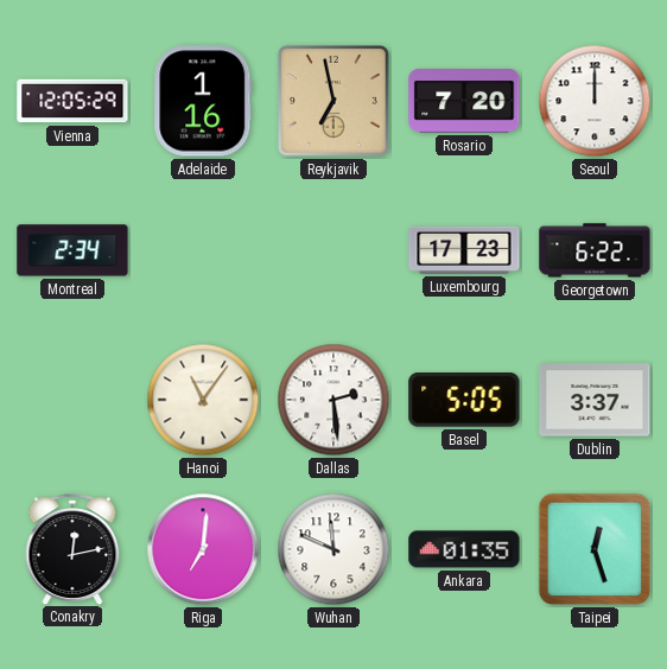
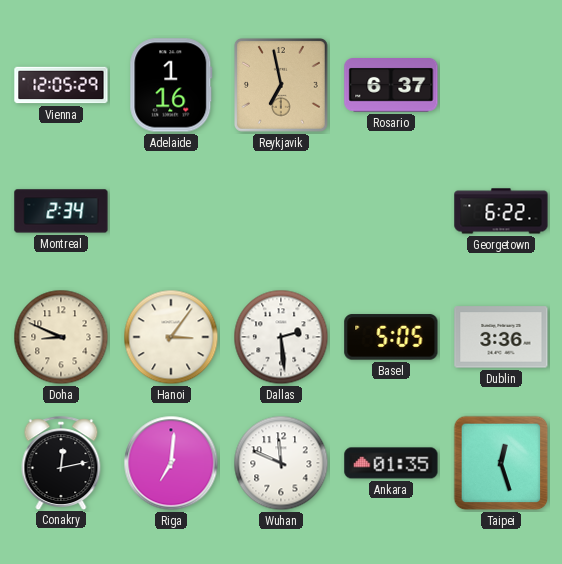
Rosario: 7:20 -> 6:37
Seoul: 12:00 -> none
Luxembourg: 17:23 -> none
Doha: none -> 8:49
Hanoi: 11:06 -> 3:06
Dublin: 3:37 -> 3:36
